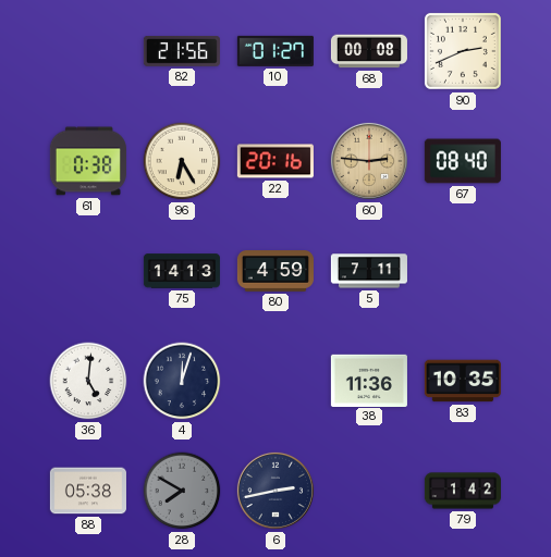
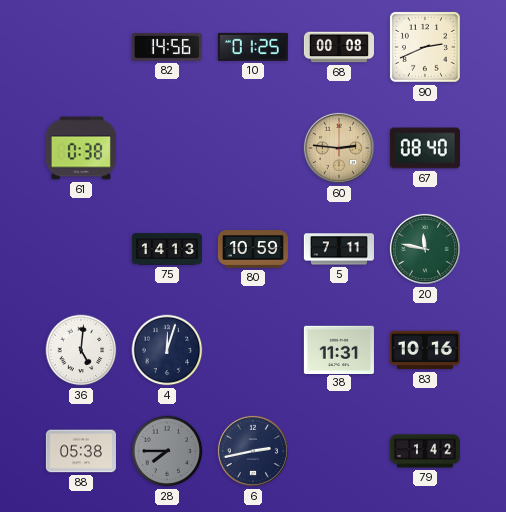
82: 21:56 -> 14:56
10: 01:27 -> 01:25
96: 6:25 -> none
22: 20:16 -> none
80: 4:59 -> 10:59
20: none -> 11:47
38: 11:36 -> 11:31
83: 10:35 -> 10:16
28: 7:50 -> 7:45
